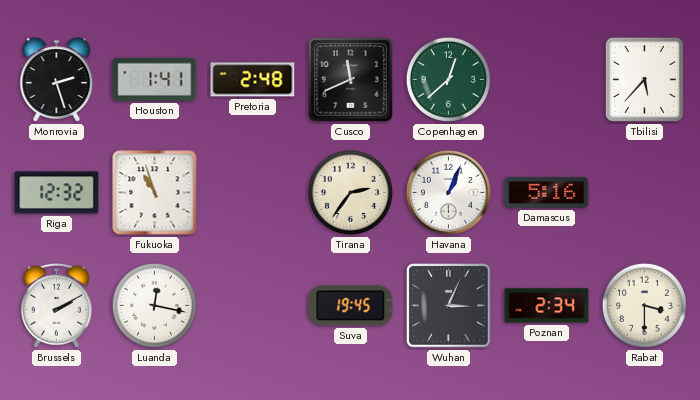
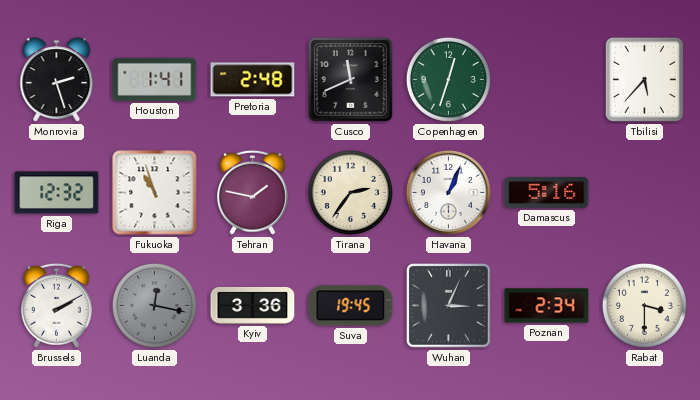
Copenhagen: 12:38 -> 12:33
Tehran: none -> 1:47
Luanda dial: white -> grey
Kyiv: none -> 3:36
